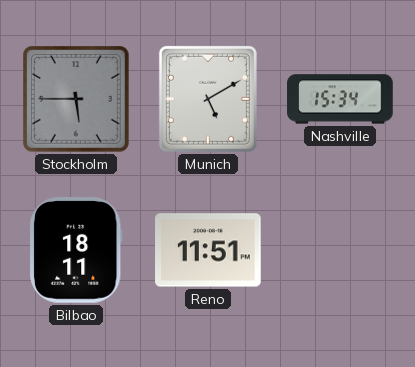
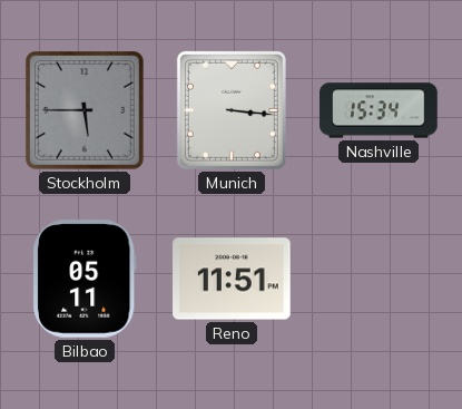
Munich: 5:10 -> 3:16
Bilbao: 18:11 -> 05:11
